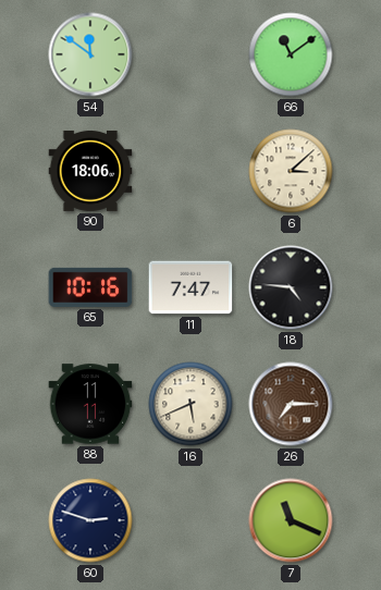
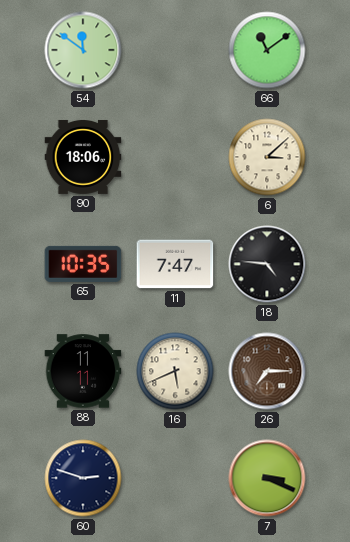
65: 10:16 -> 10:35
7: 11:19 -> 3:19
